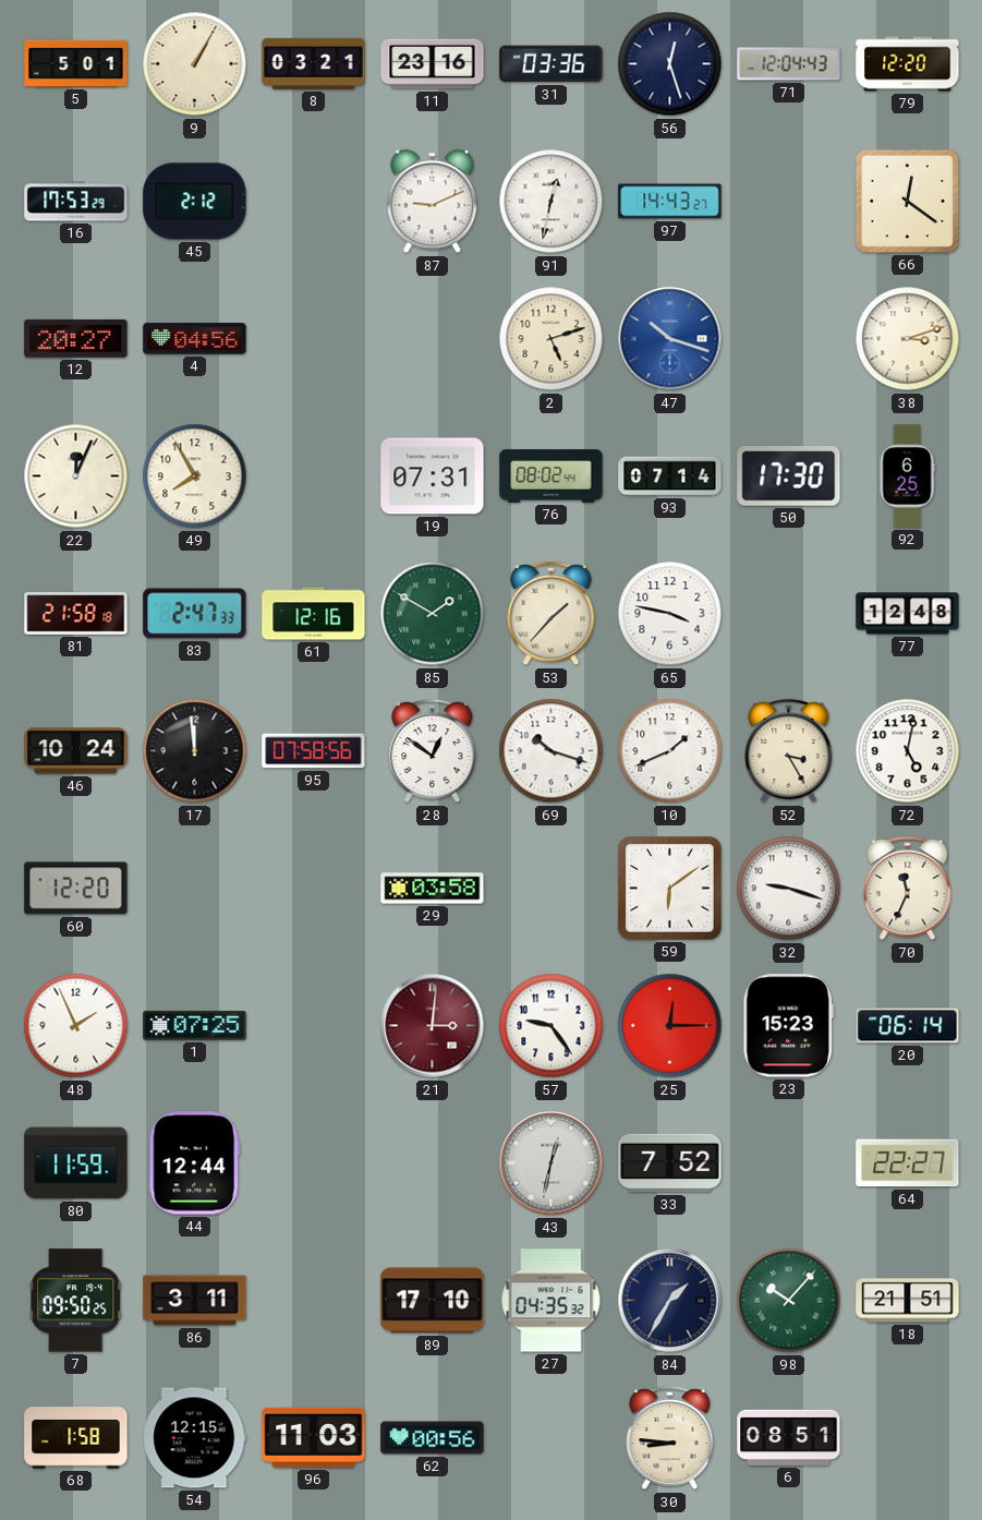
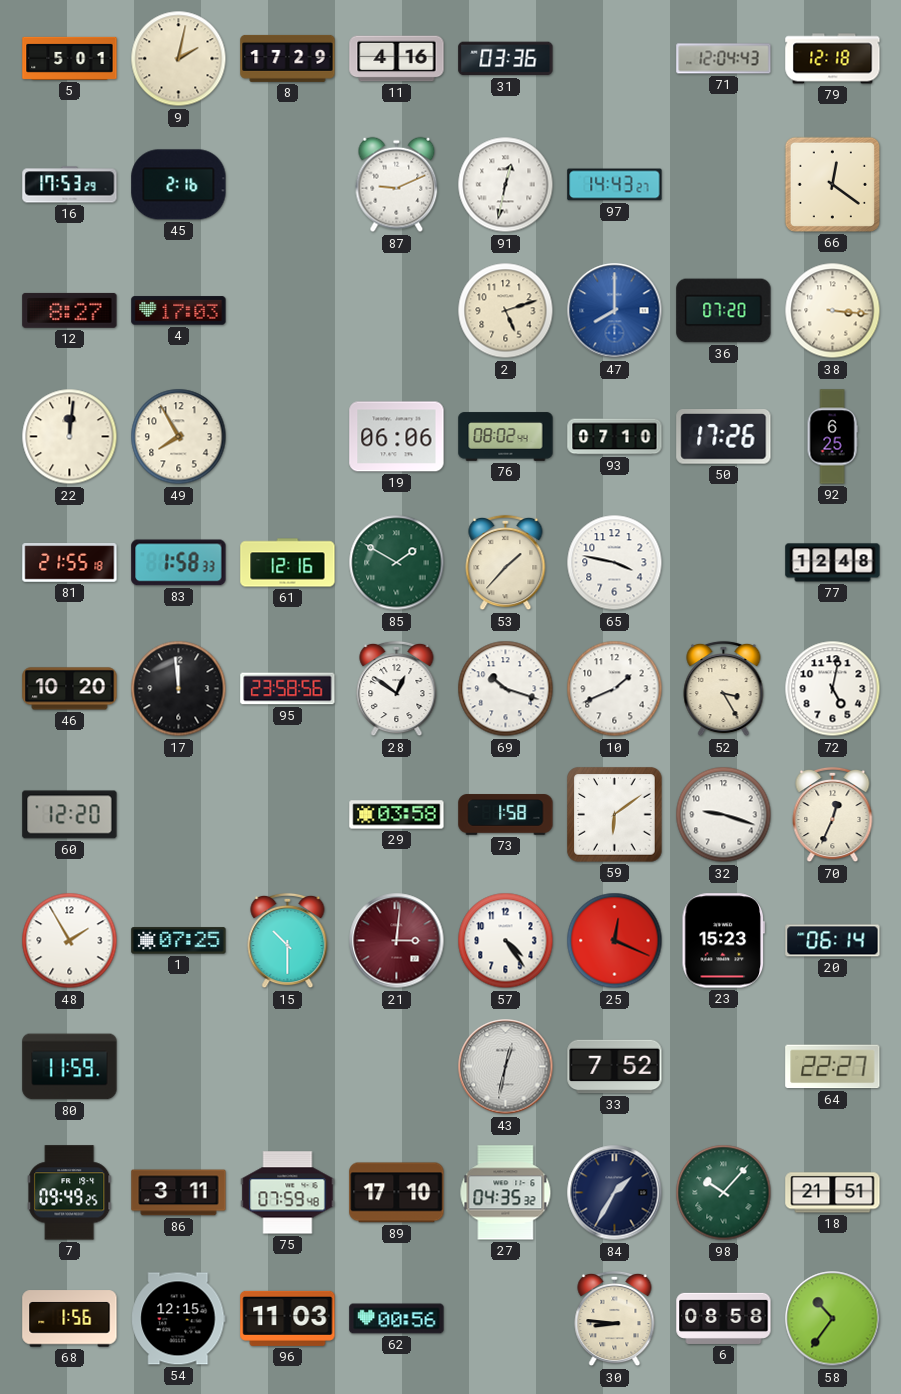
9: 1:05 -> 2:02
8: 03:21 -> 17:29
11: 23:16 -> 4:16
56: 12:27 -> none
79: 12:20 -> 12:18
45: 2:12 -> 2:16
12: 20:27 -> 8:27
4: 04:56 -> 17:03
47: 10:18 -> 8:00
36: none -> 07:20
38: 3:12 -> 3:16
22: 12:04 -> 12:01
19: 07:31 -> 06:06
93: 07:14 -> 07:10
50: 17:30 -> 17:26
81: 21:58 -> 21:55
83: 2:47 -> 1:58
46: 10:24 -> 10:20
95: 07:58 -> 23:58
73: none -> 1:58
70: 11:34 -> 12:34
48: 1:56 -> 1:55
15: none -> 10:30
57: 9:24 -> 4:24
25: 12:15 -> 12:19
44: 12:44 -> none
7: 09:50 -> 09:49
75: none -> 07:59
68: 1:58 -> 1:56
6: 08:51 -> 08:58
58: none -> 10:36
